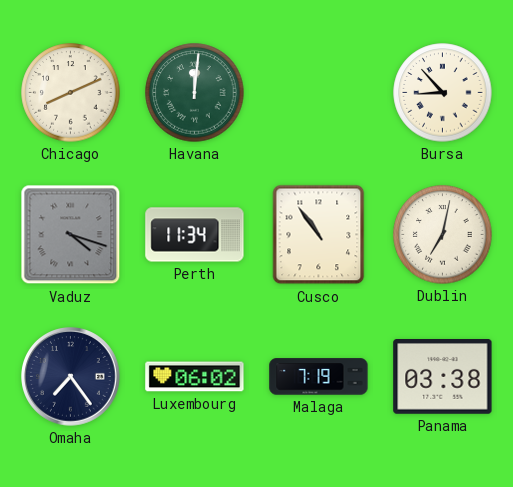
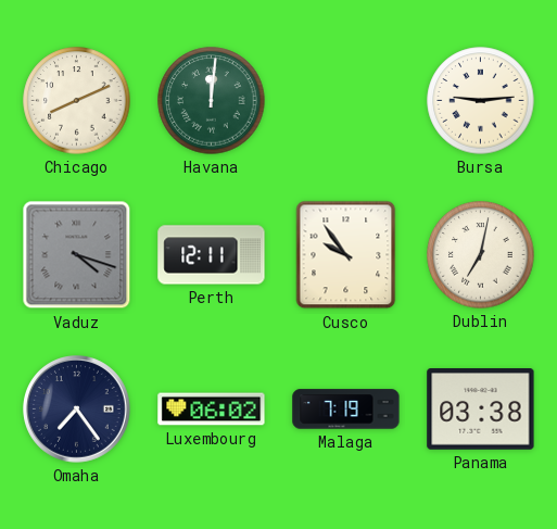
Bursa: 8:53 -> 9:14
Perth: 11:34 -> 12:11
Cusco: 10:54 -> 9:54
